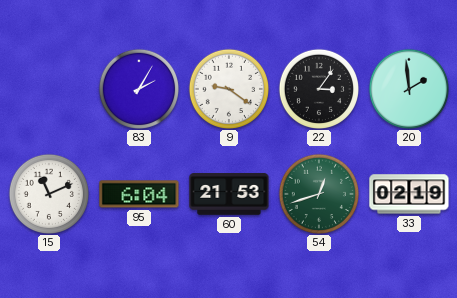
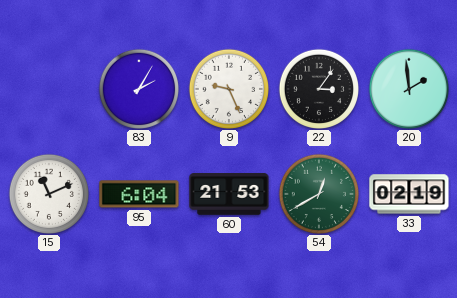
9: 9:21 -> 9:26
54: 12:42 -> 12:40
